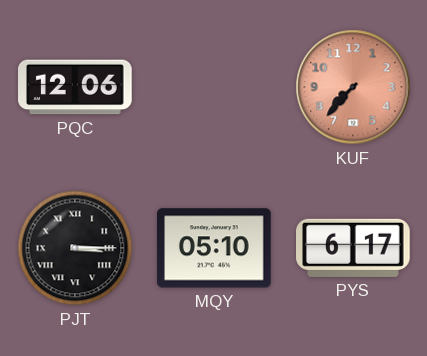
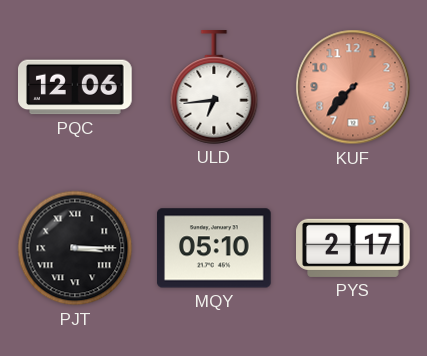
ULD: none -> 6:44
PYS: 6:17 -> 2:17
